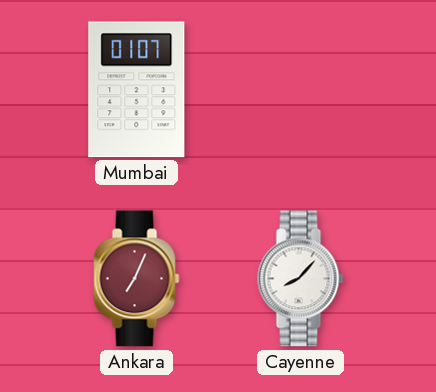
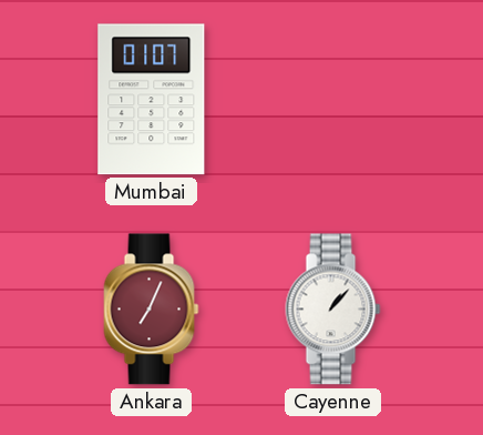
Cayenne: 8:07 -> 1:07
